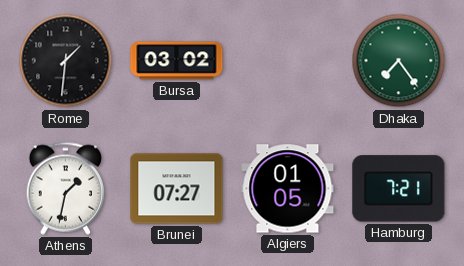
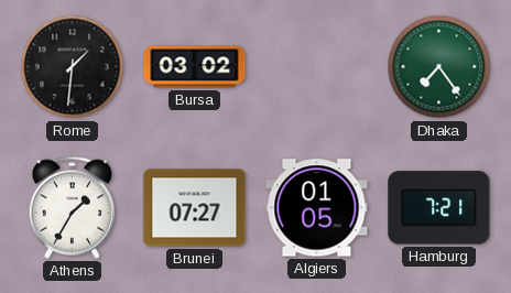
Athens: 1:32 -> 1:35
